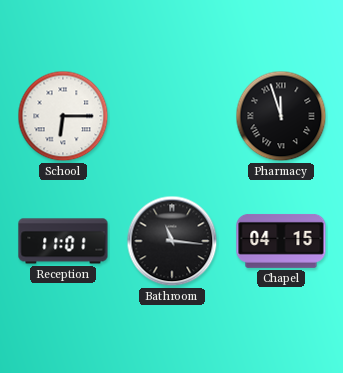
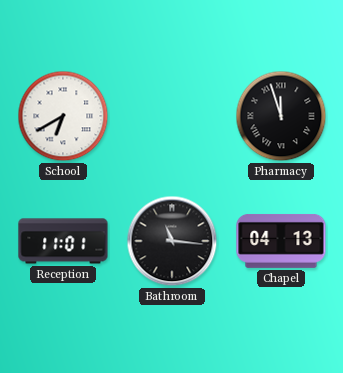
School: 6:15 -> 6:40
Chapel: 04:15 -> 04:13
